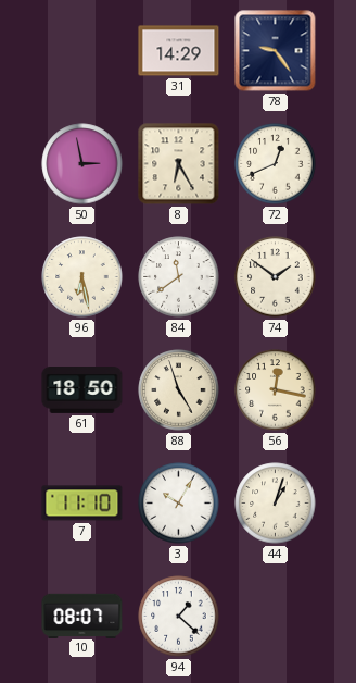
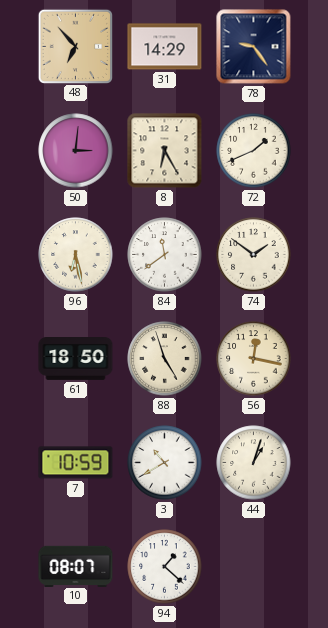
48: none -> 6:53
50: 2:58 -> 3:01
72: 12:41 -> 1:41
7: 11:10 -> 10:59
3: 10:05 -> 10:40
